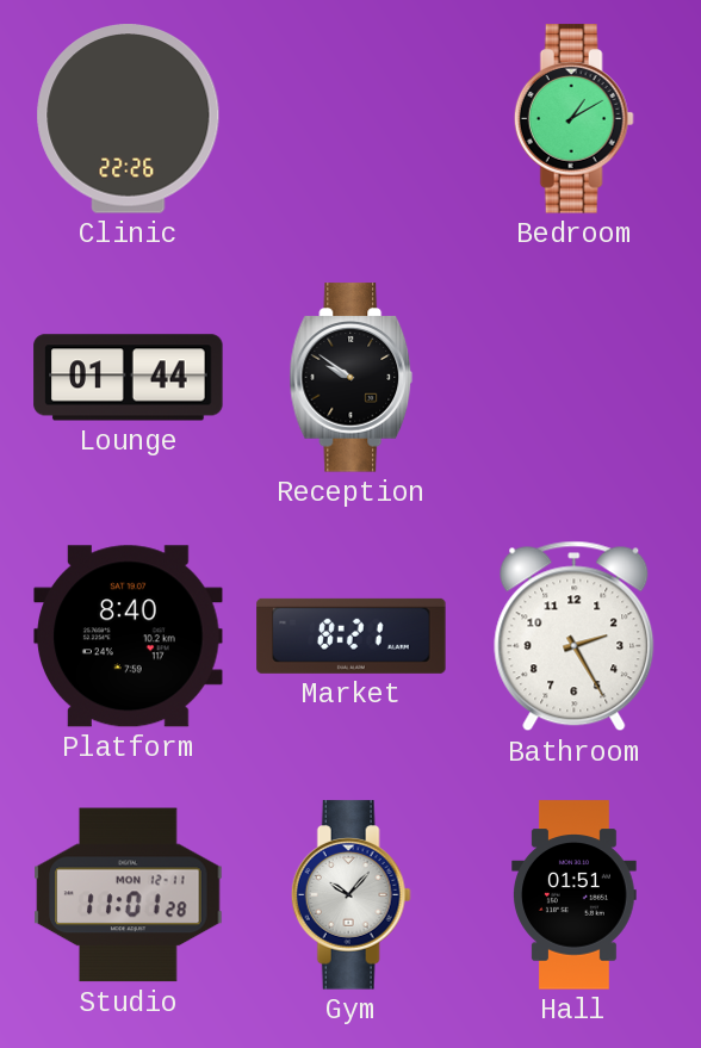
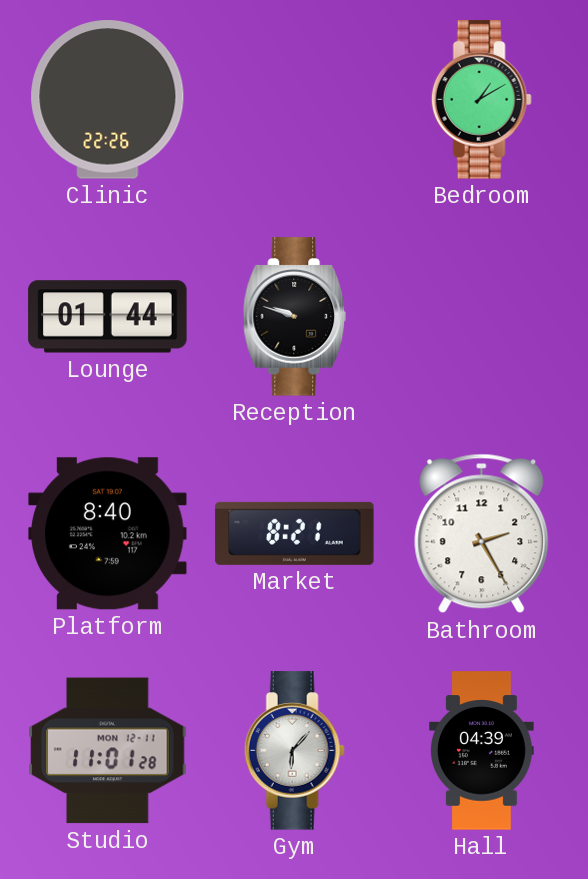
Reception: 9:51 -> 9:48
Gym: 10:07 -> 6:07
Hall: 01:51 -> 04:39
